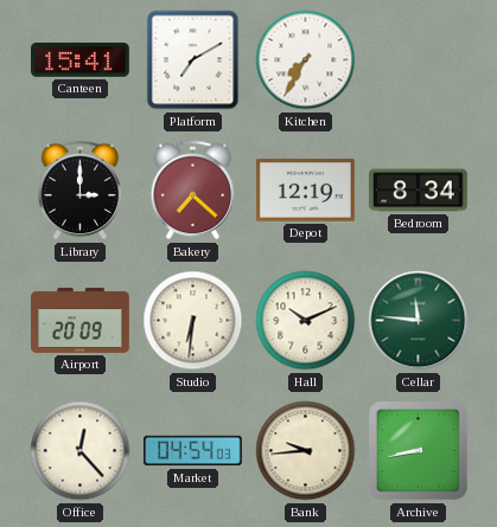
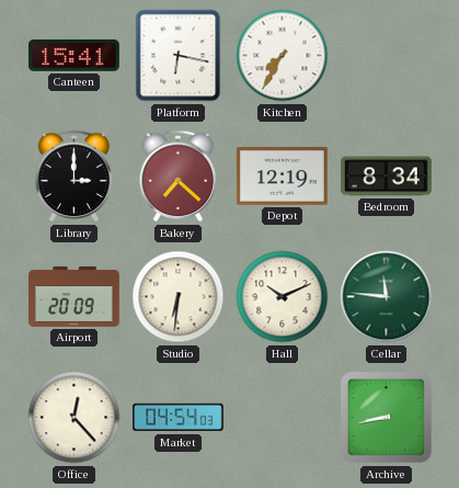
Platform: 7:10 -> 6:17
Bank: 9:44 -> none
